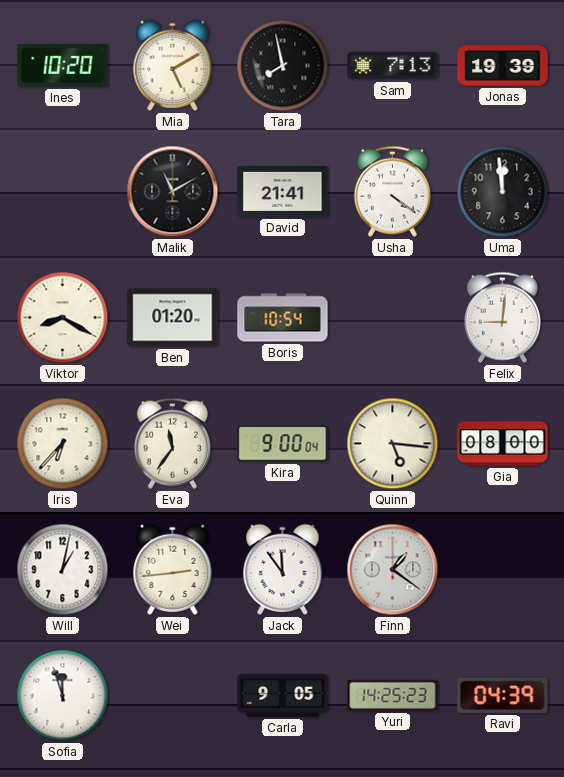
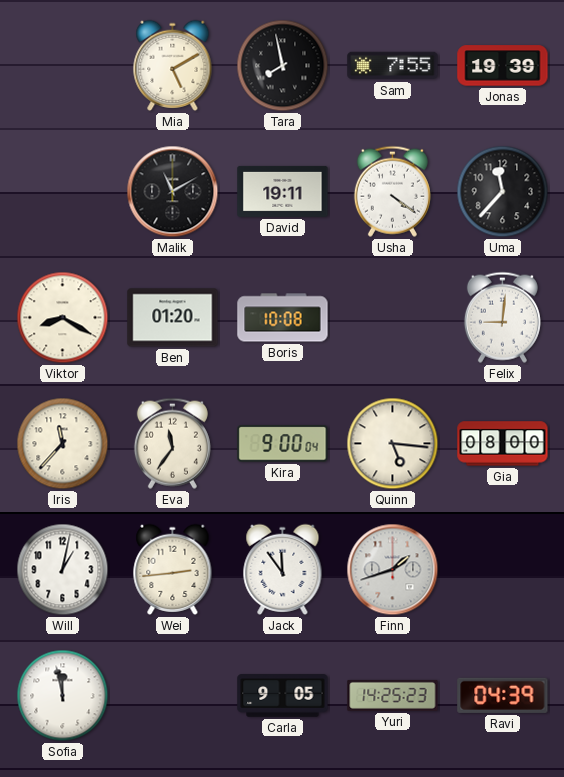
Ines: 10:20 -> none
Sam: 7:13 -> 7:55
David: 21:41 -> 19:11
Uma: 11:59 -> 11:37
Boris: 10:54 -> 10:08
Iris: 6:37 -> 11:37
Finn: 1:21 -> 1:42
Sofia: 11:57 -> 11:58
